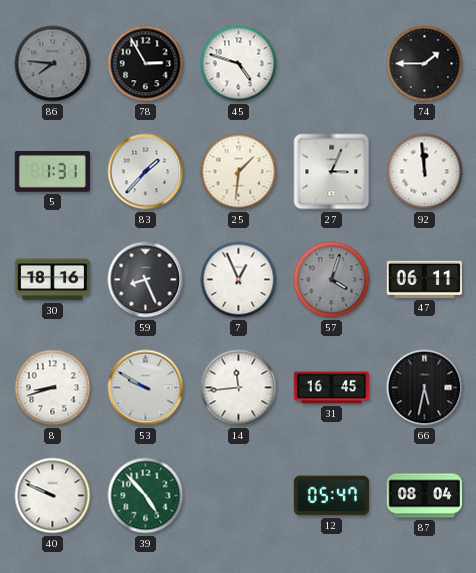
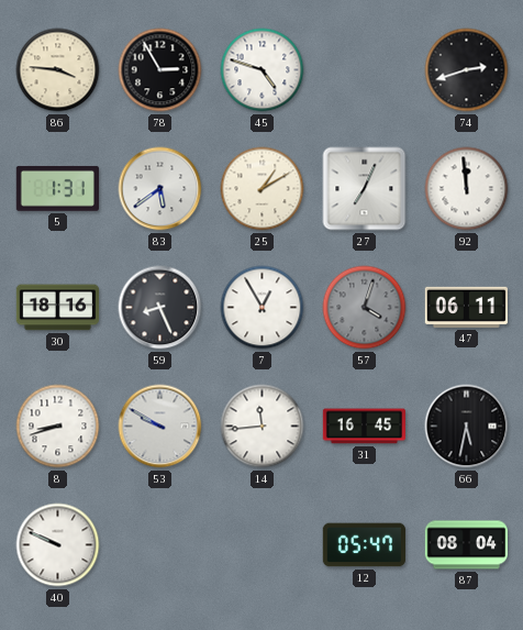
86: 7:46 -> 3:46
86 dial: grey -> cream
74: 1:45 -> 2:42
83: 1:37 -> 5:39
25: 1:31 -> 1:10
27: 3:04 -> 7:04
7: 12:56 -> 12:55
39: 4:53 -> none
